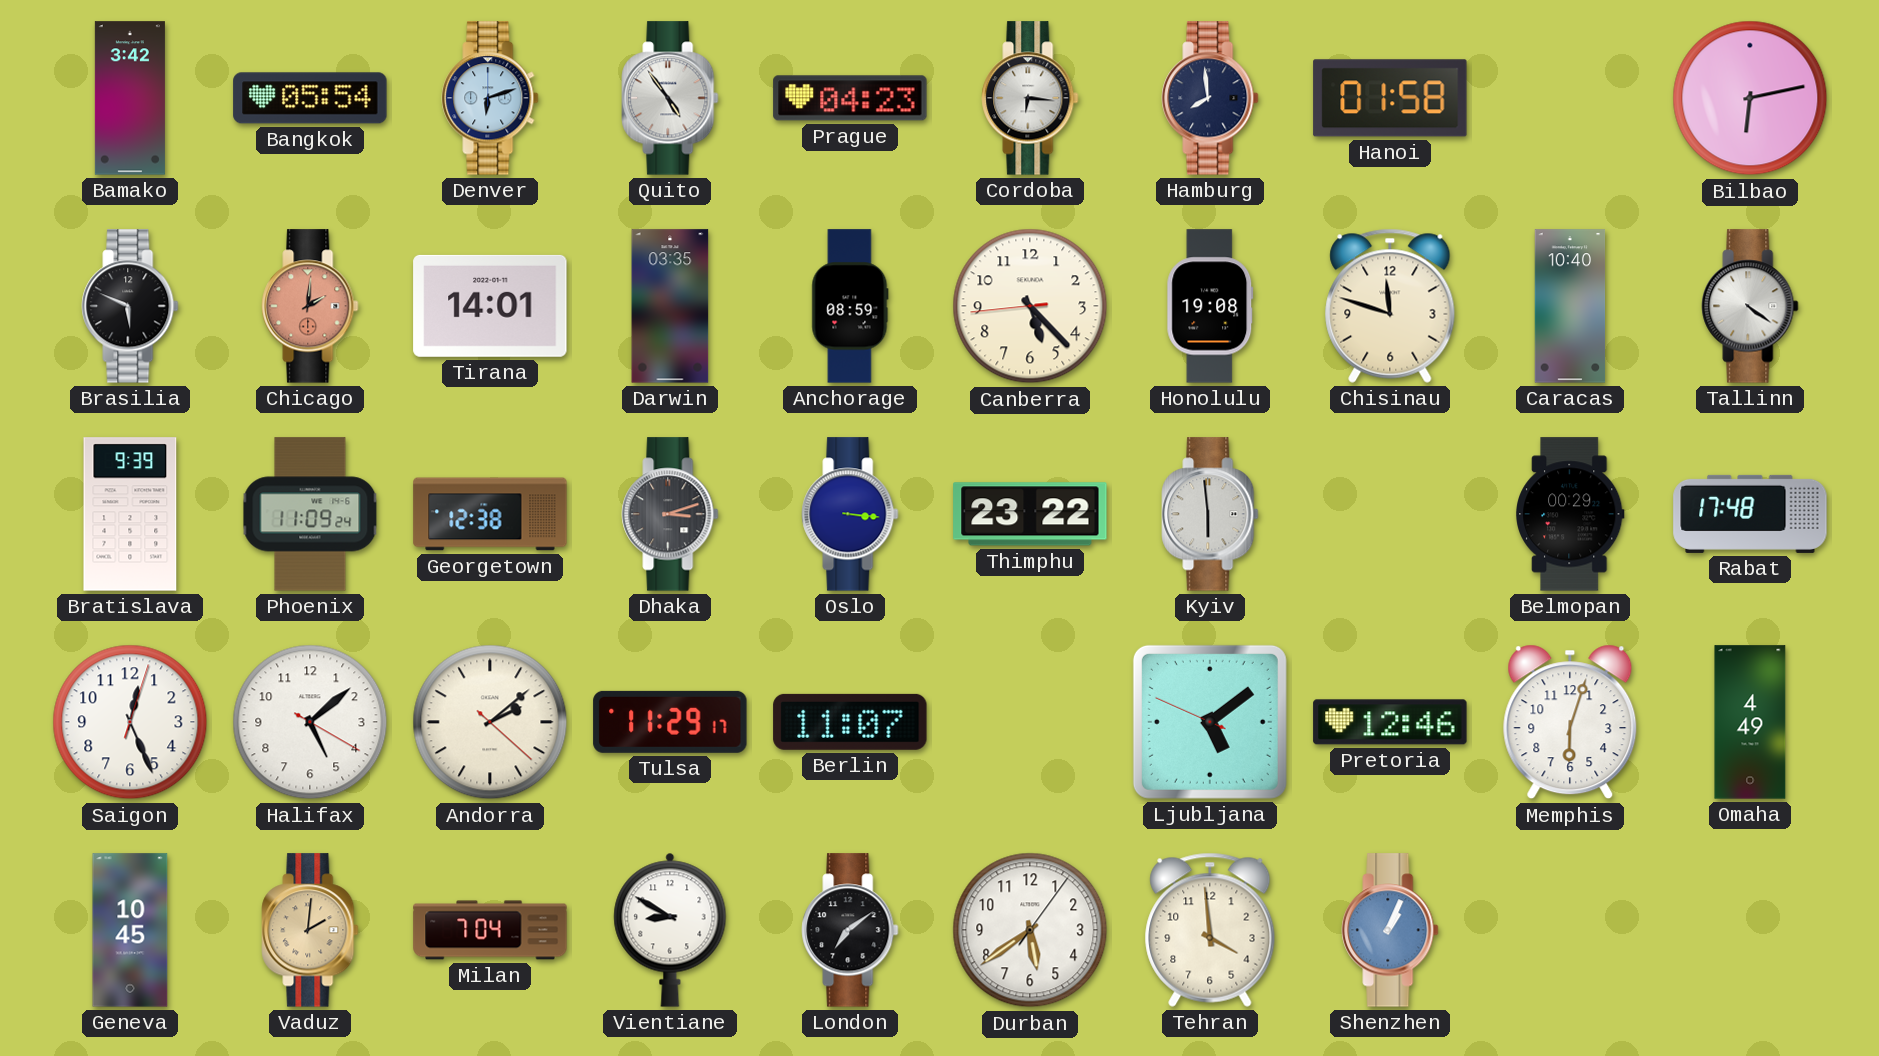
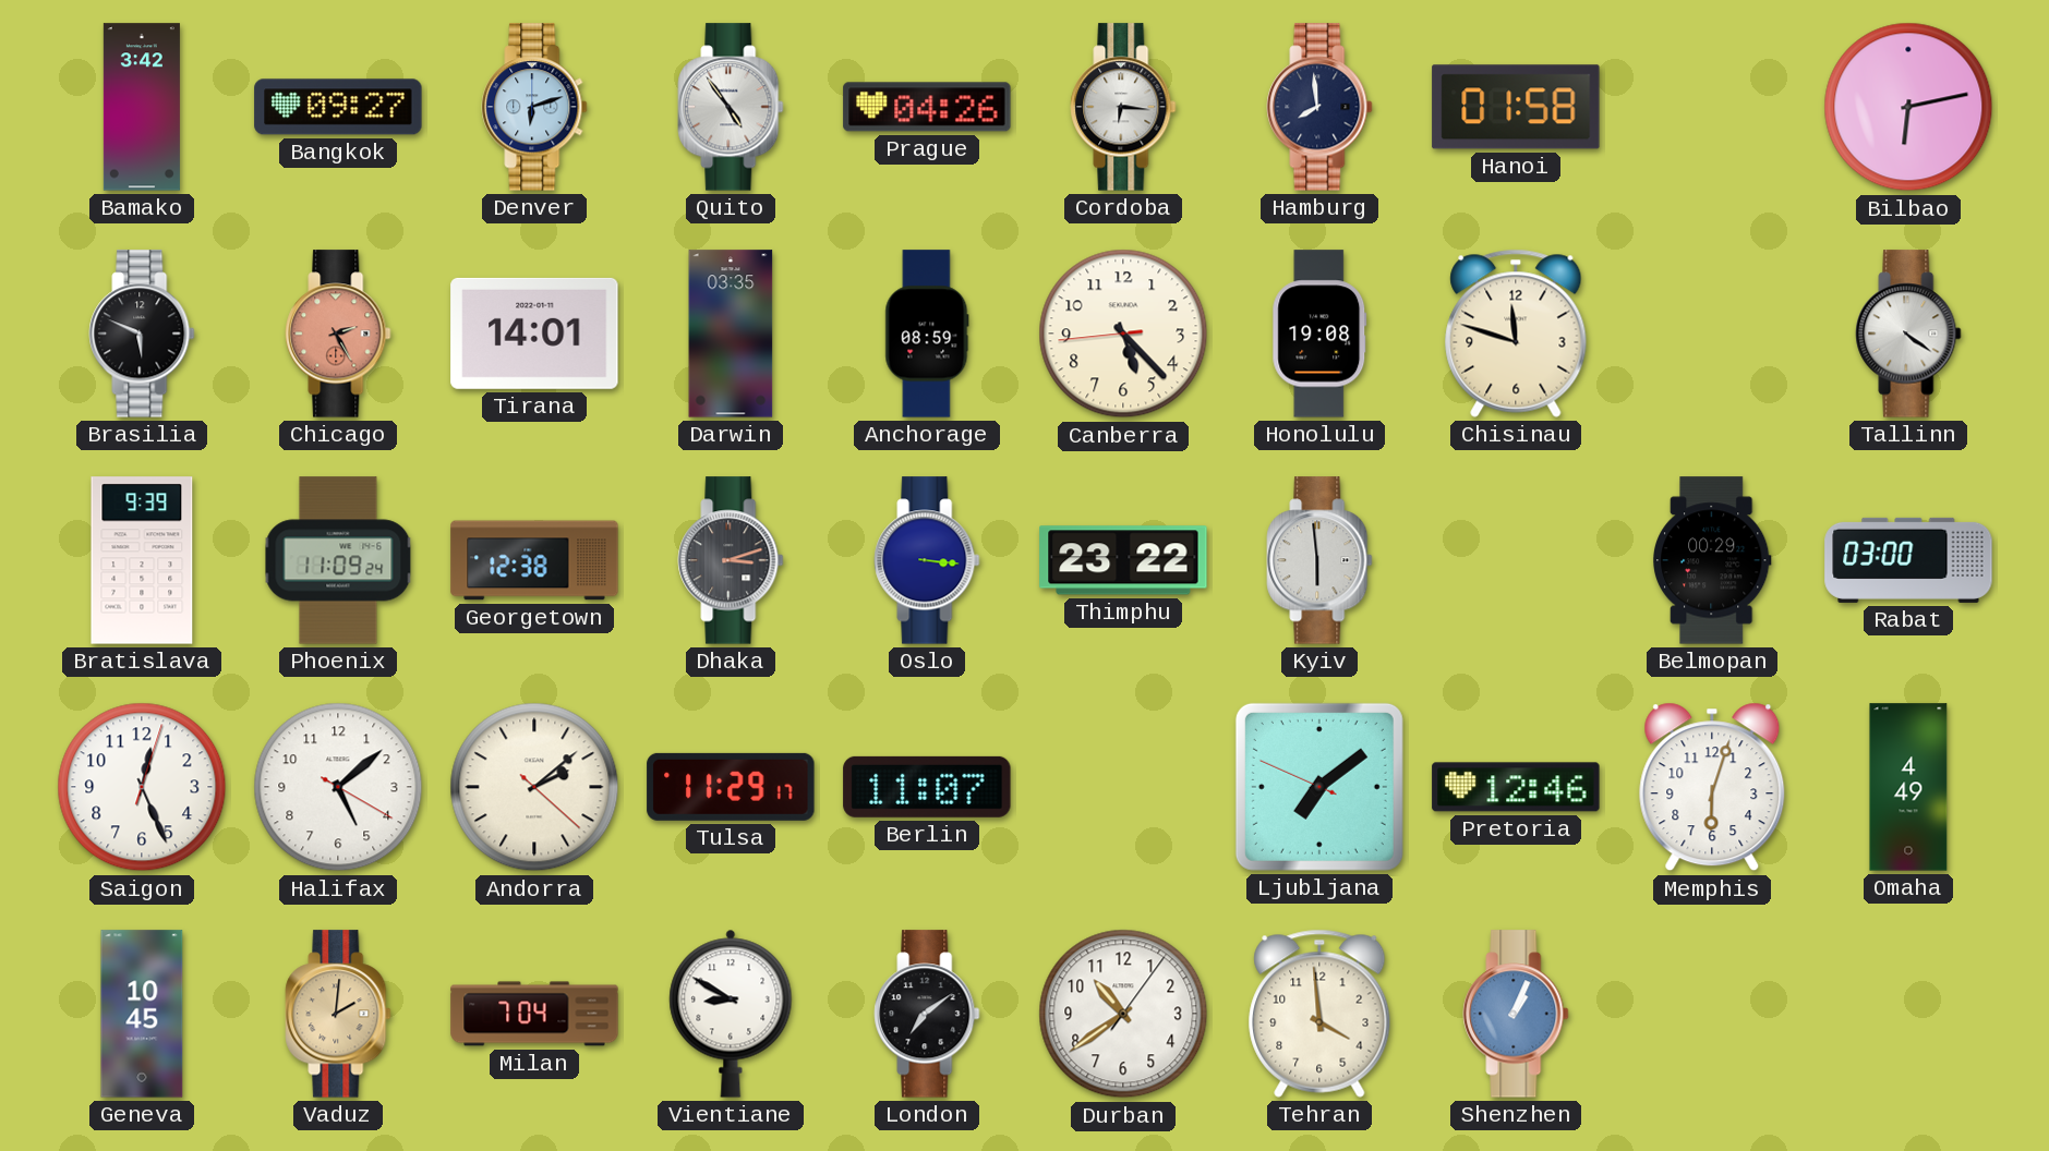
Bangkok: 05:54 -> 09:27
Prague: 04:23 -> 04:26
Chicago: 2:01 -> 2:25
Caracas: 10:40 -> none
Rabat: 17:48 -> 03:00
Ljubljana: 5:08 -> 7:08
Durban: 5:39 -> 10:39
